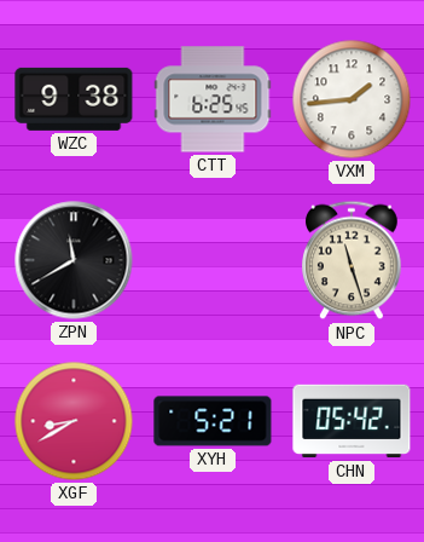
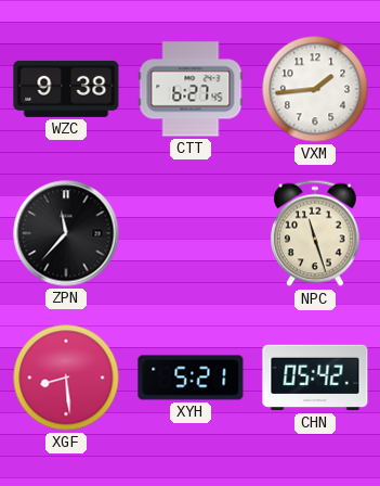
CTT: 6:25 -> 6:27
ZPN: 11:40 -> 11:37
XGF: 8:40 -> 8:29
